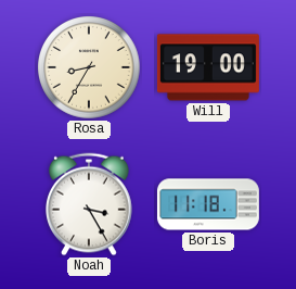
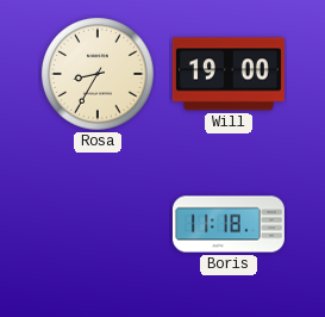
Noah: 3:25 -> none
